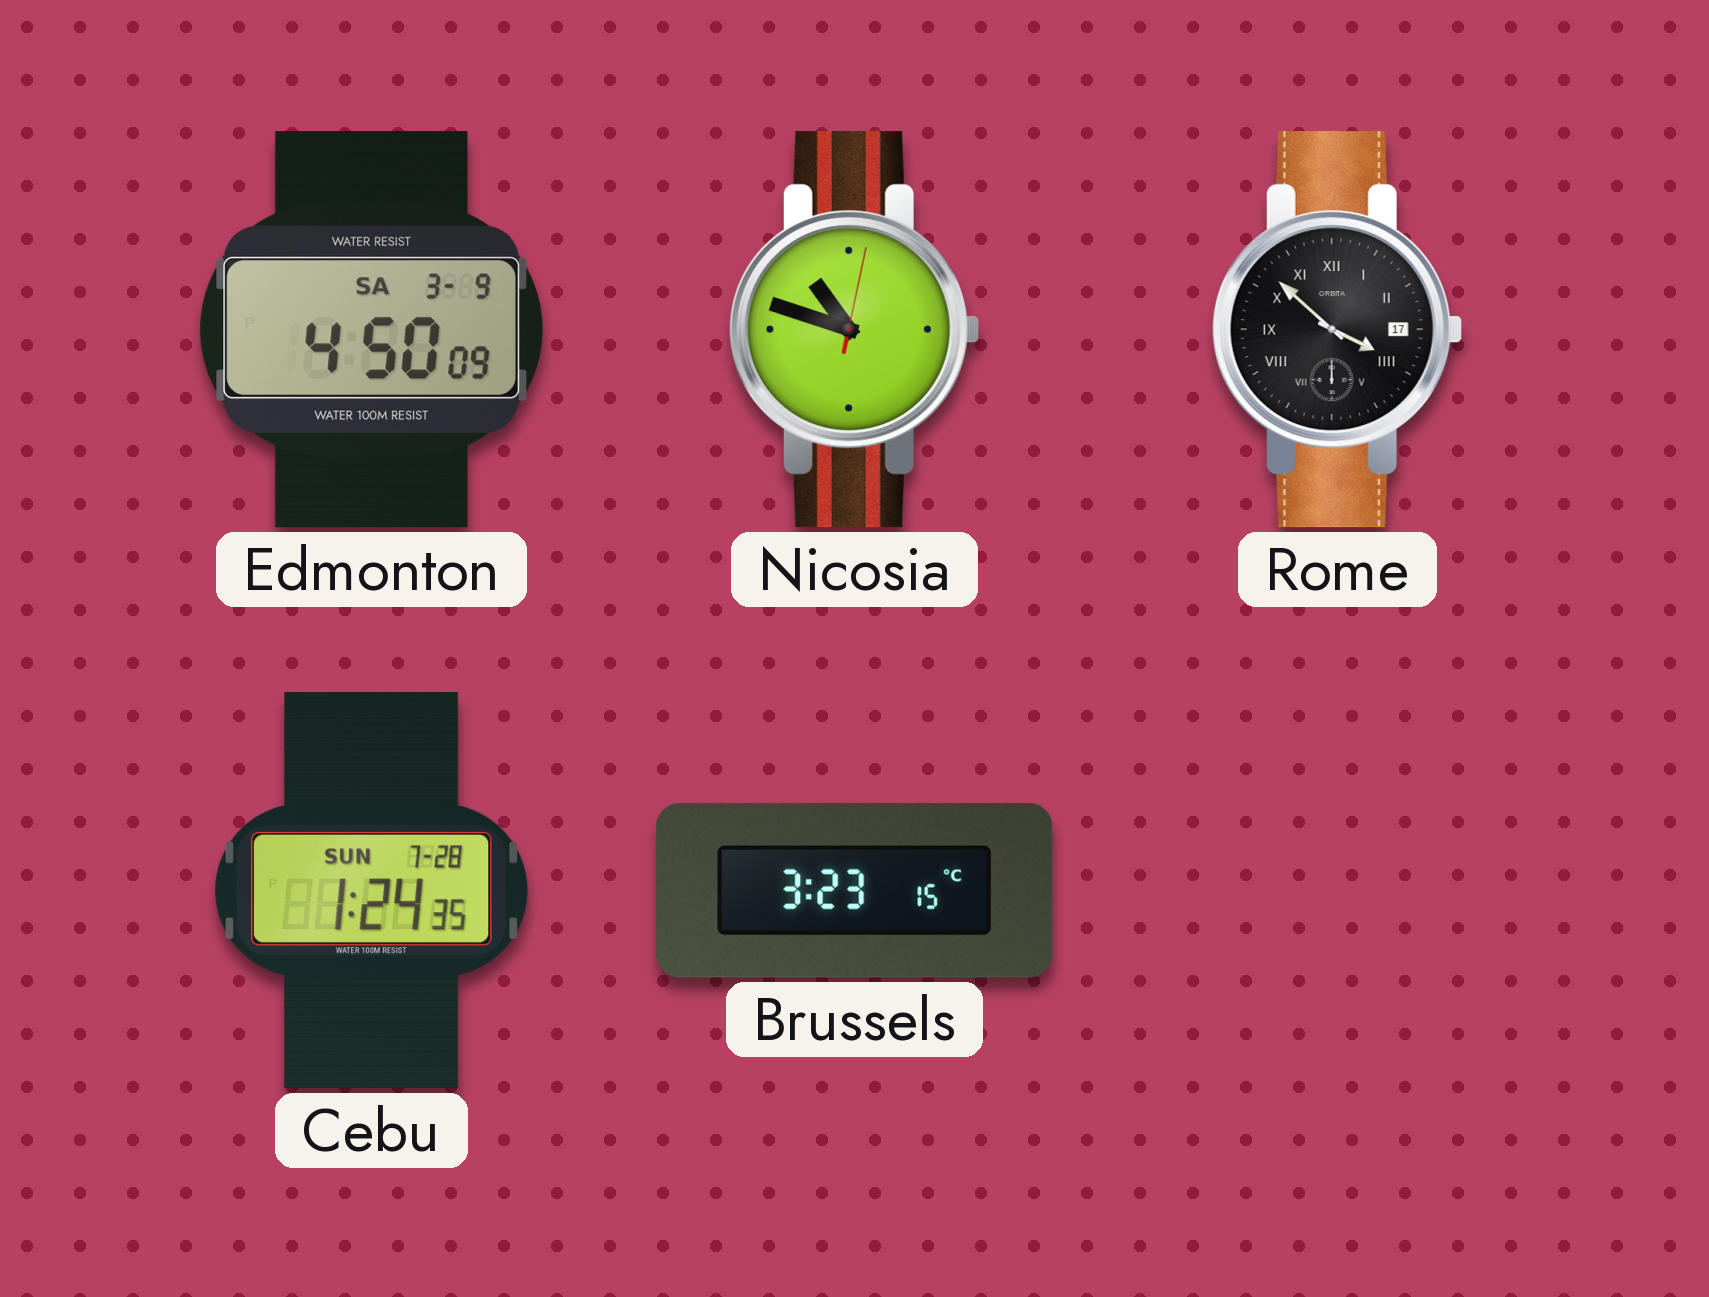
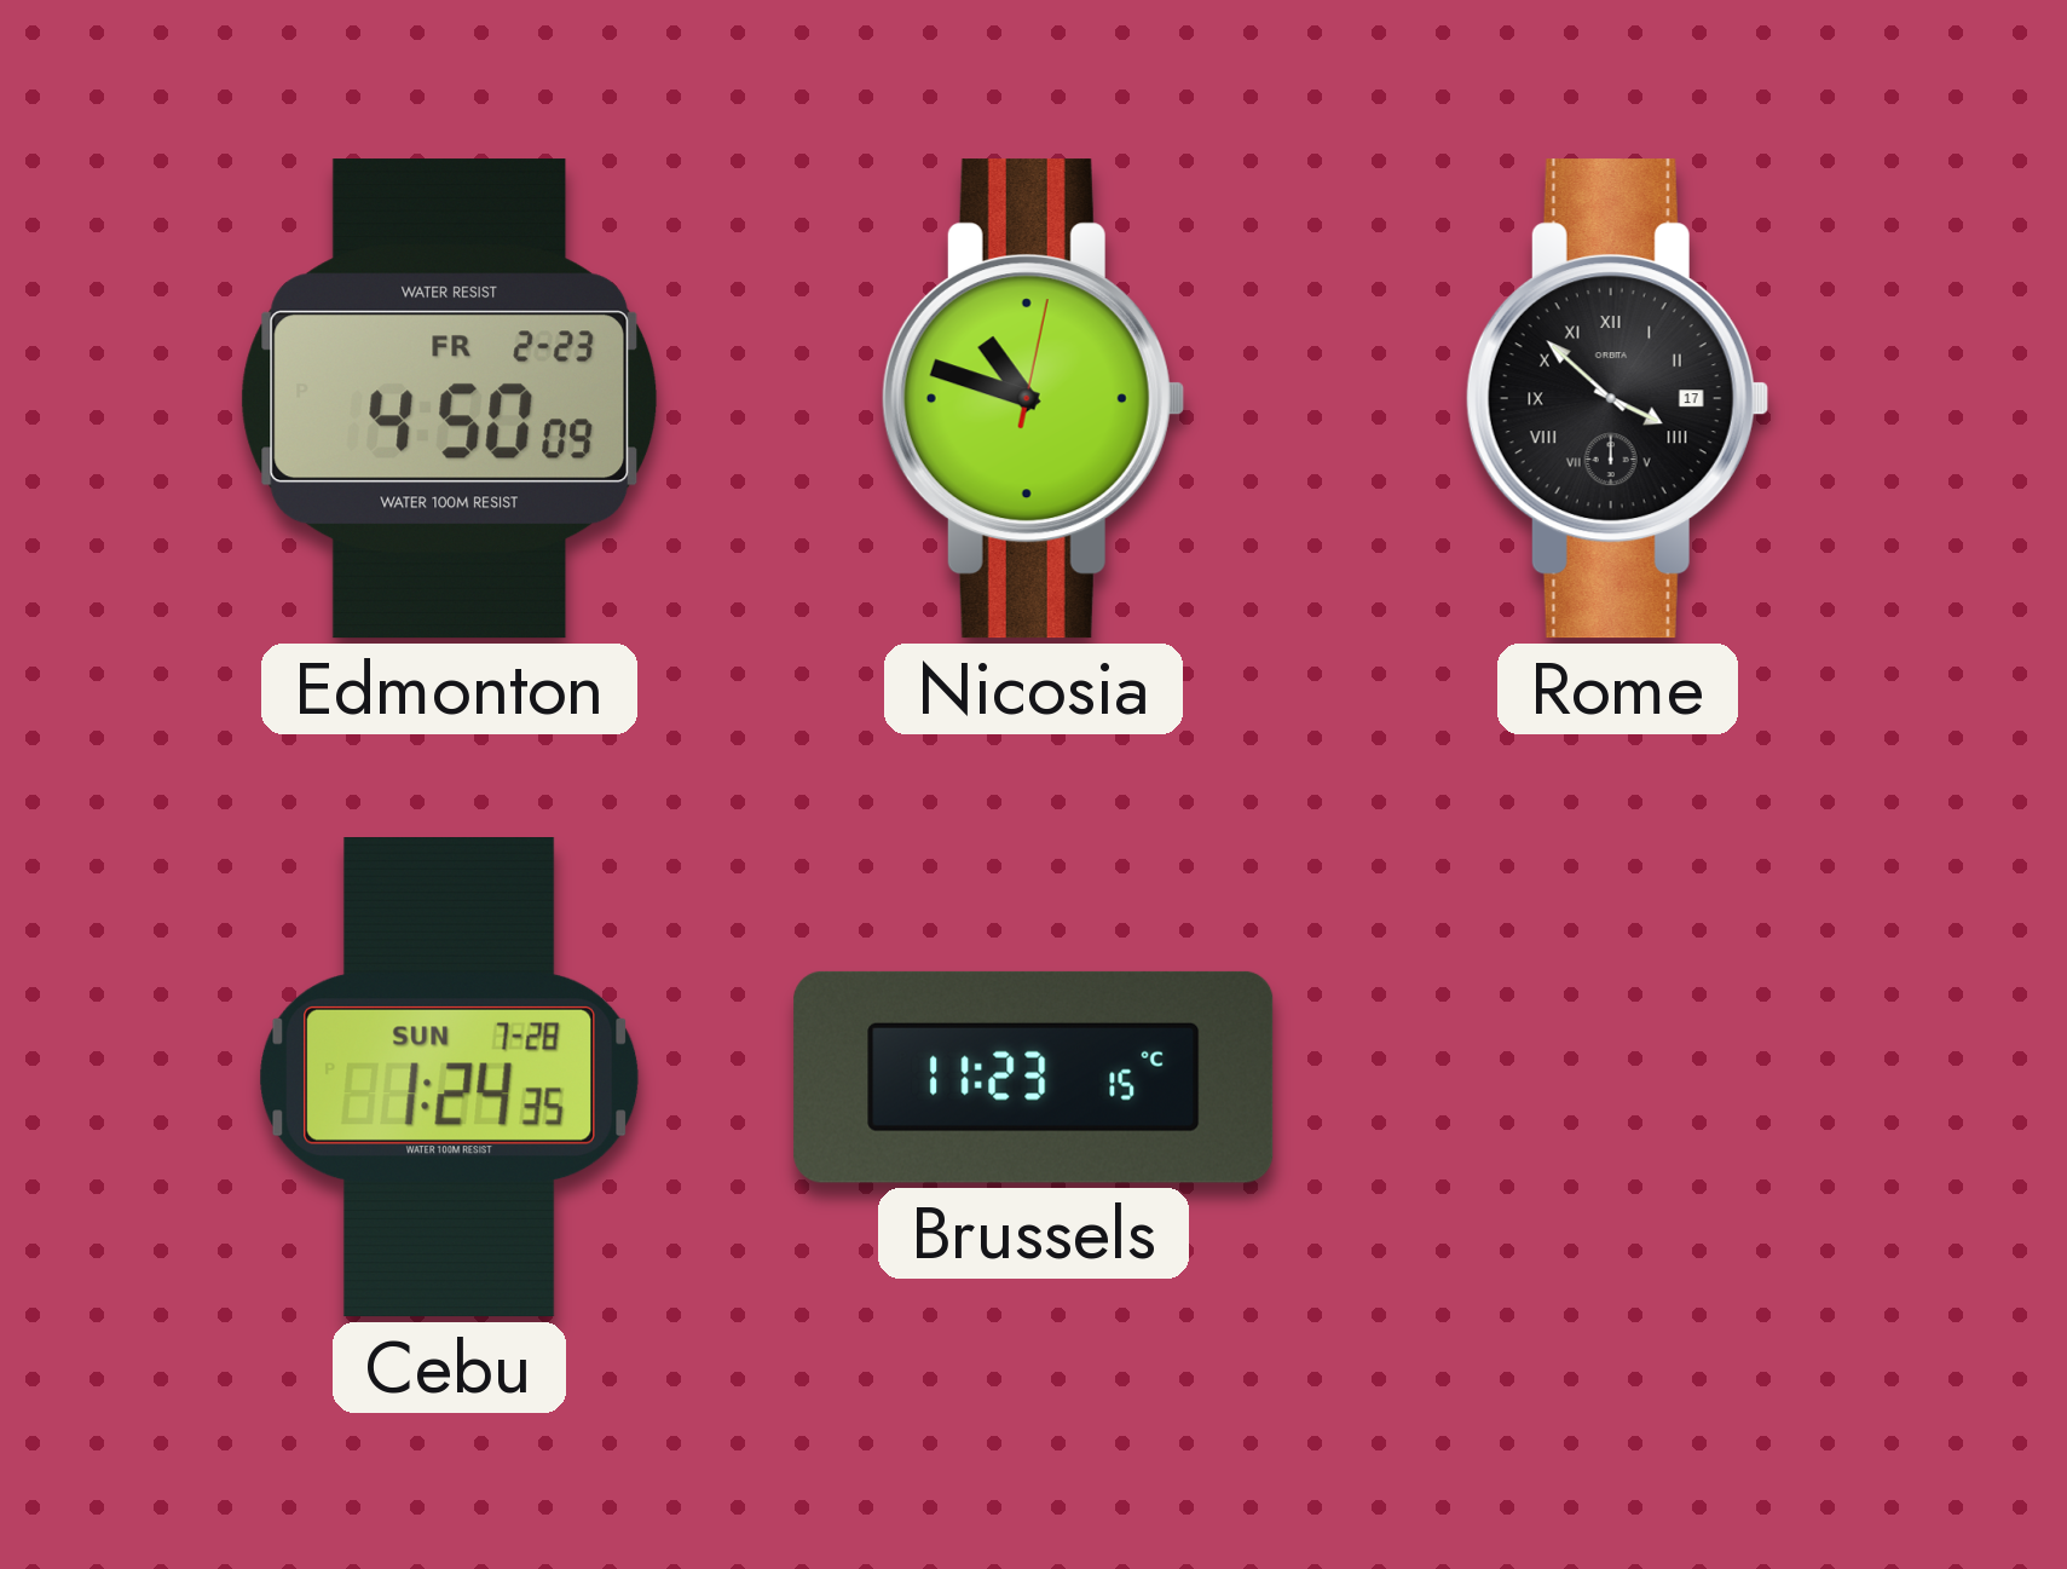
Edmonton date: SA 3-9 -> FR 2-23
Brussels: 3:23 -> 11:23
